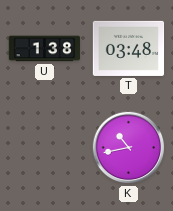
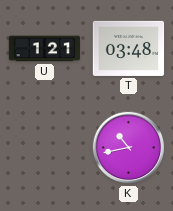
U: 1:38 -> 1:21
